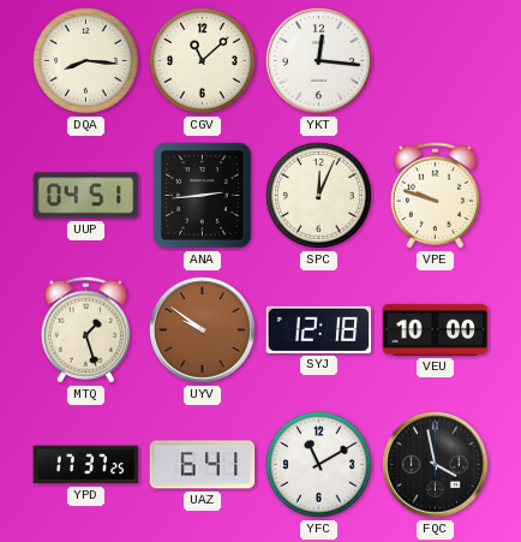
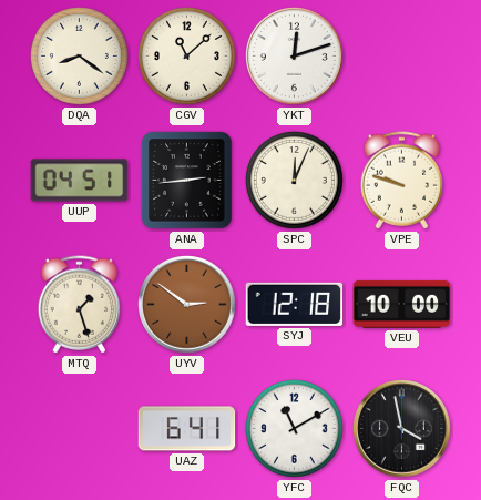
DQA: 8:16 -> 8:21
YKT: 12:16 -> 12:12
UYV: 9:51 -> 2:51
YPD: 17:37 -> none
